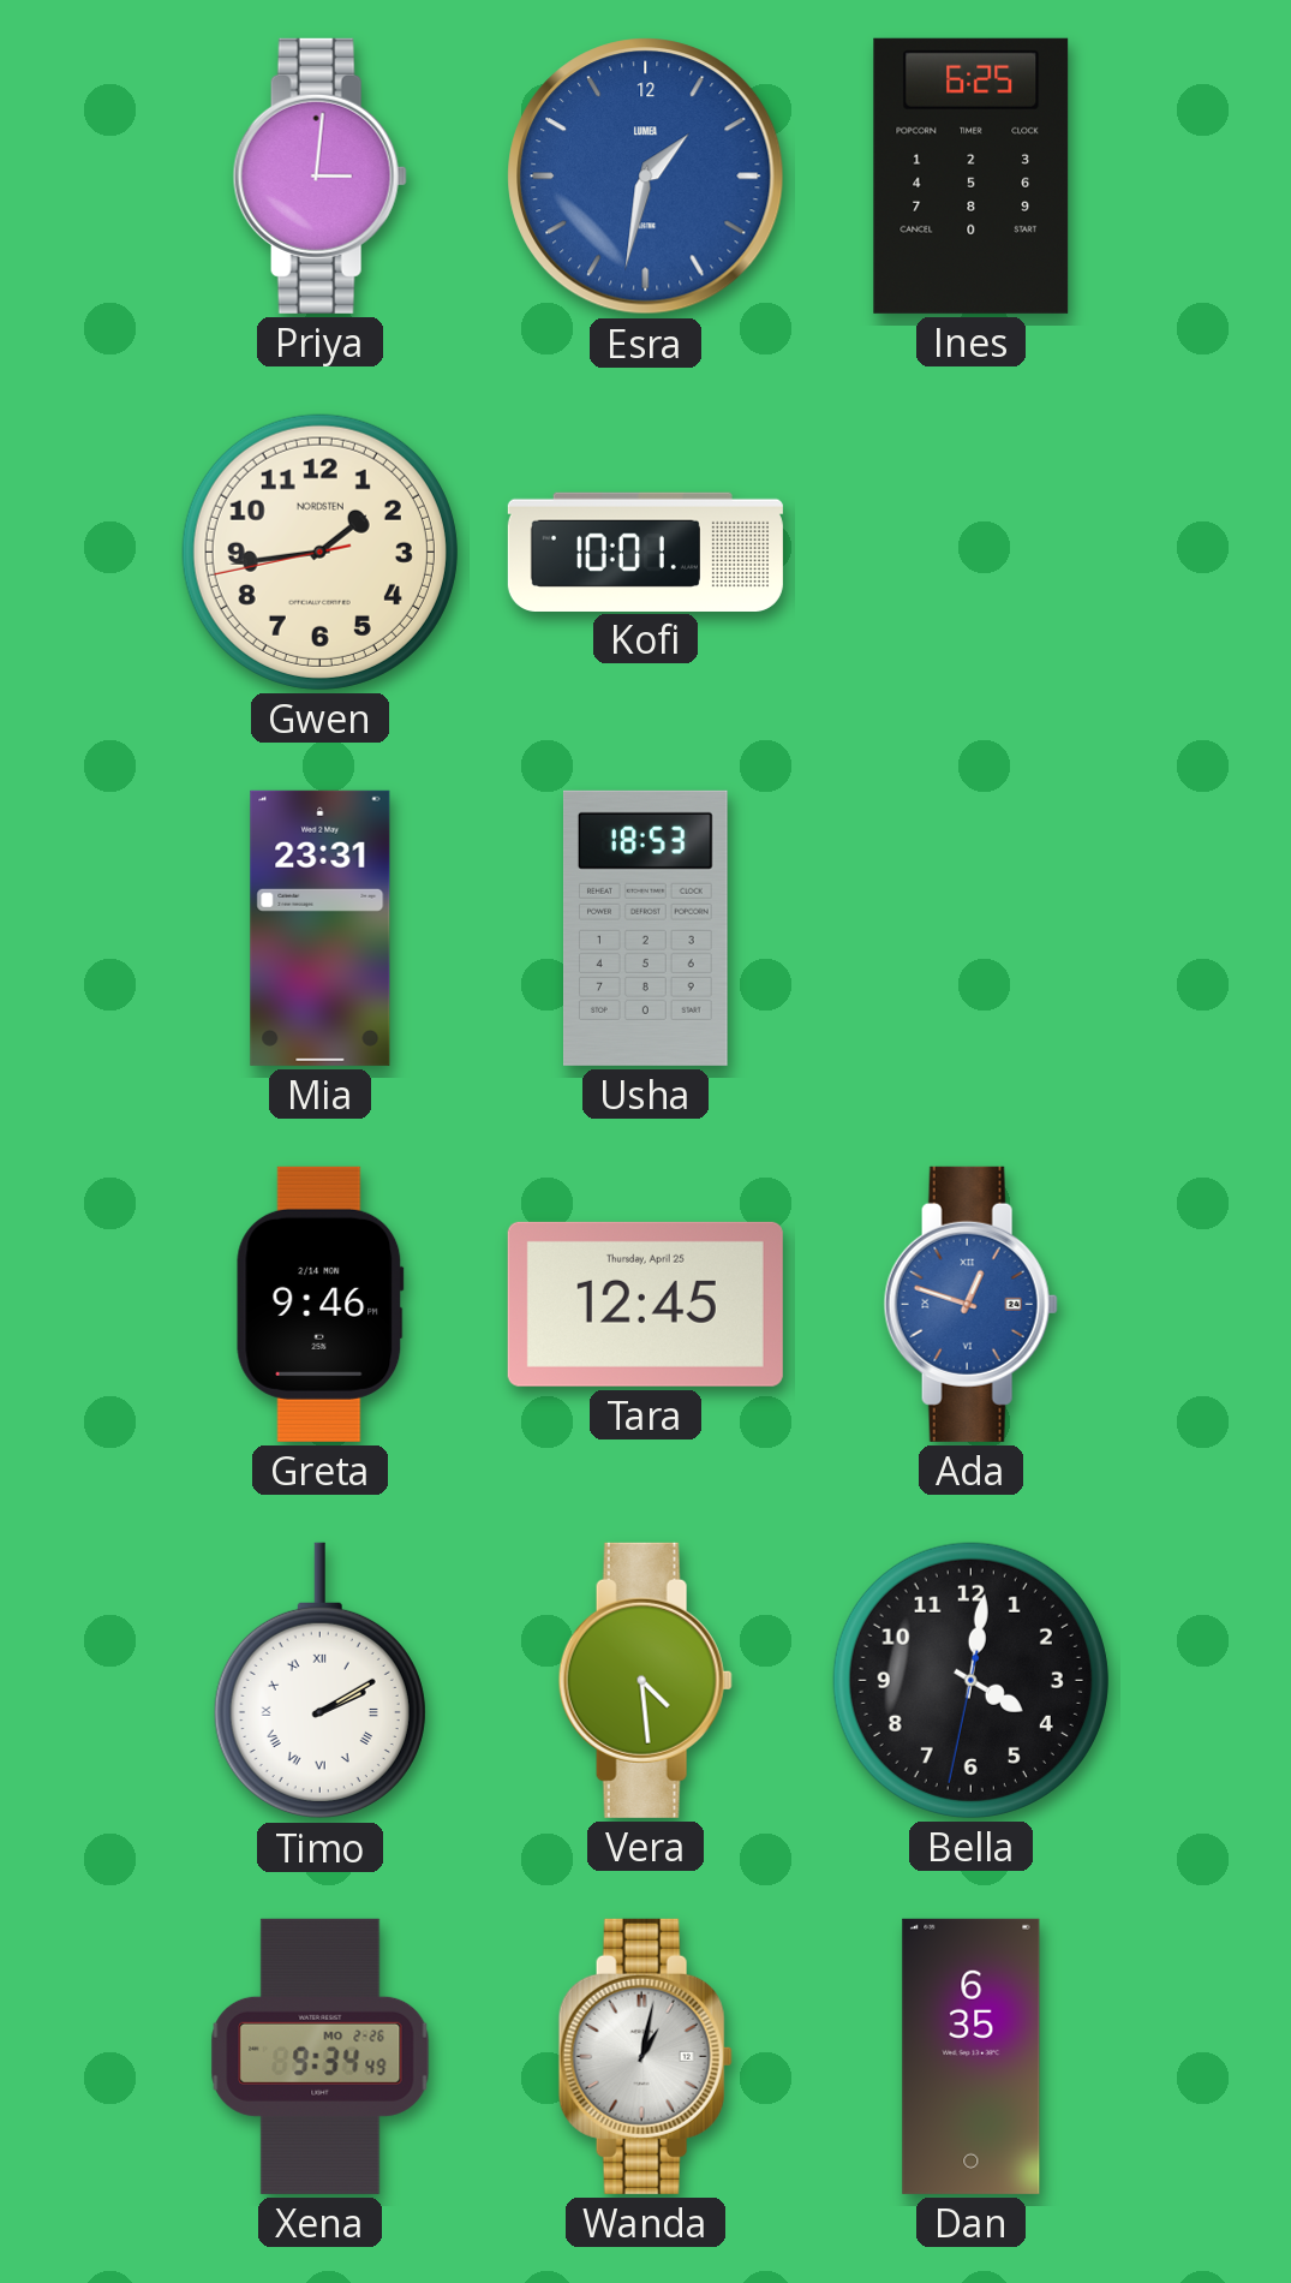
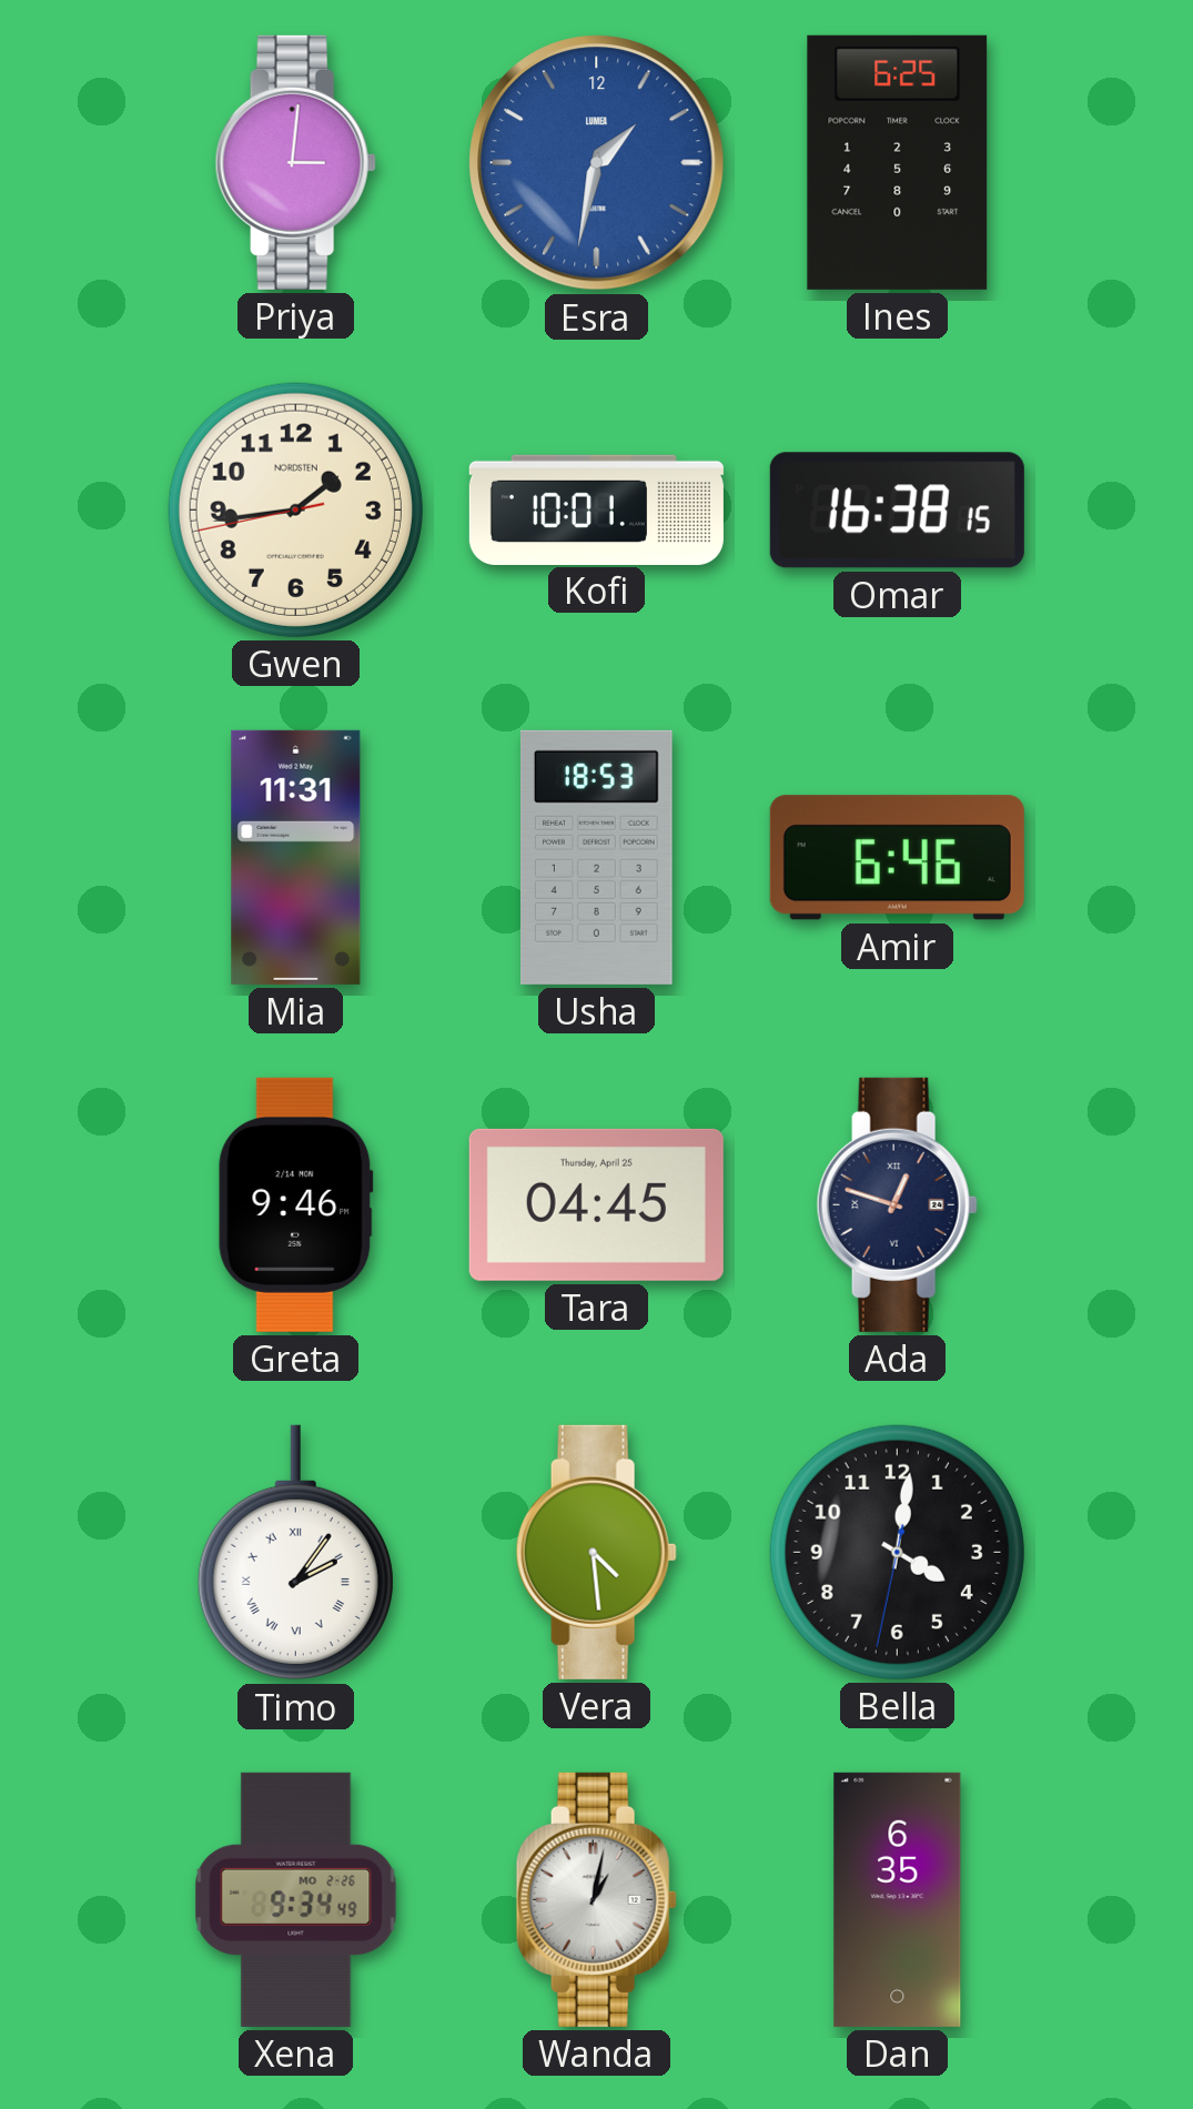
Omar: none -> 16:38
Mia: 23:31 -> 11:31
Amir: none -> 6:46
Tara: 12:45 -> 04:45
Ada dial: blue -> navy
Timo: 2:10 -> 2:06
